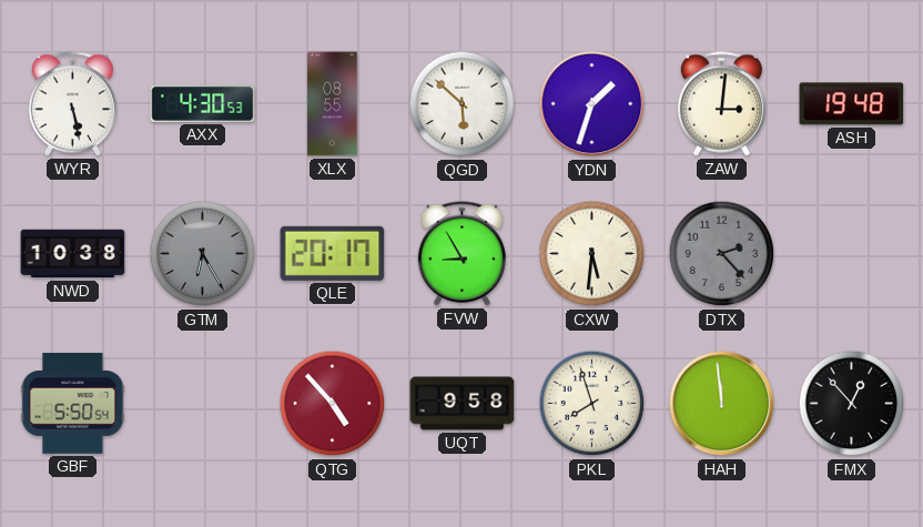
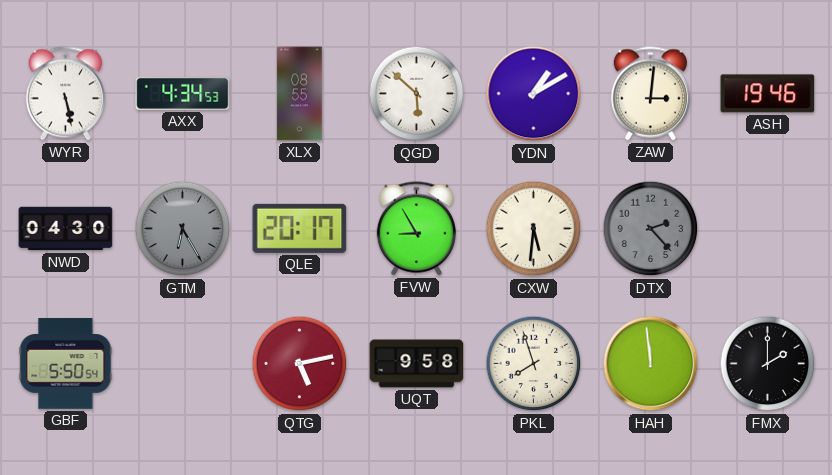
AXX: 4:30 -> 4:34
YDN: 1:33 -> 1:10
ASH: 19:48 -> 19:46
NWD: 10:38 -> 04:30
QTG: 4:53 -> 5:13
FMX: 12:53 -> 2:00
